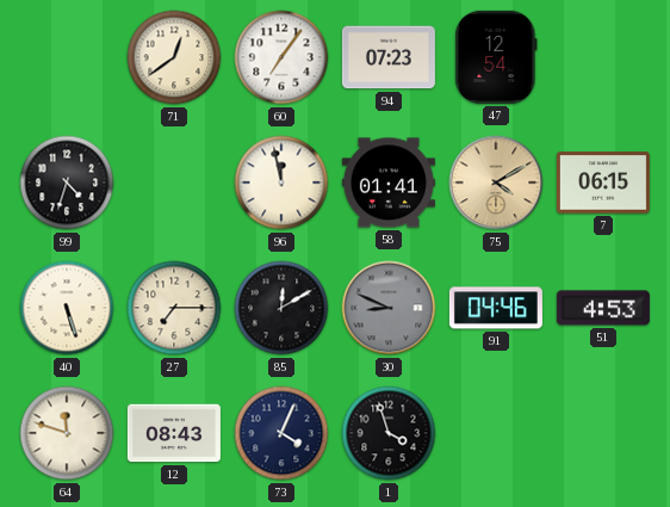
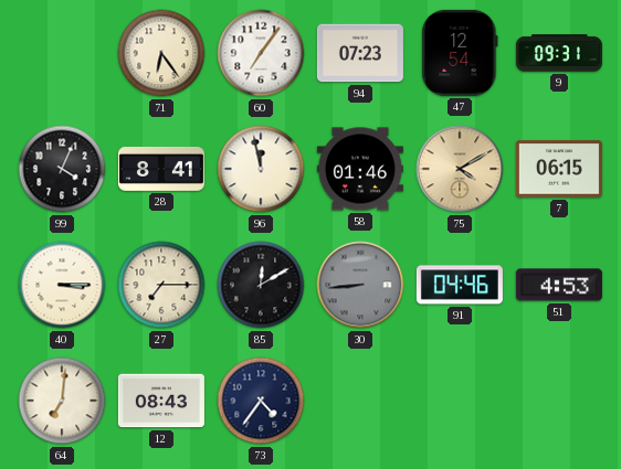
71: 12:39 -> 6:24
9: none -> 09:31
99: 4:33 -> 4:04
28: none -> 8:41
58: 01:41 -> 01:46
40: 5:27 -> 3:15
30: 8:49 -> 8:44
64: 11:48 -> 7:01
73: 4:04 -> 4:36
1: 3:57 -> none
